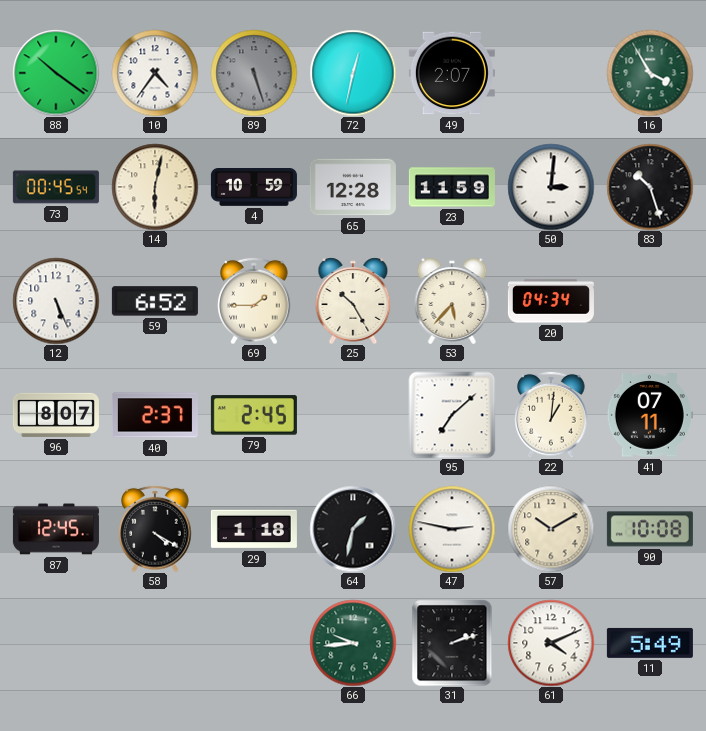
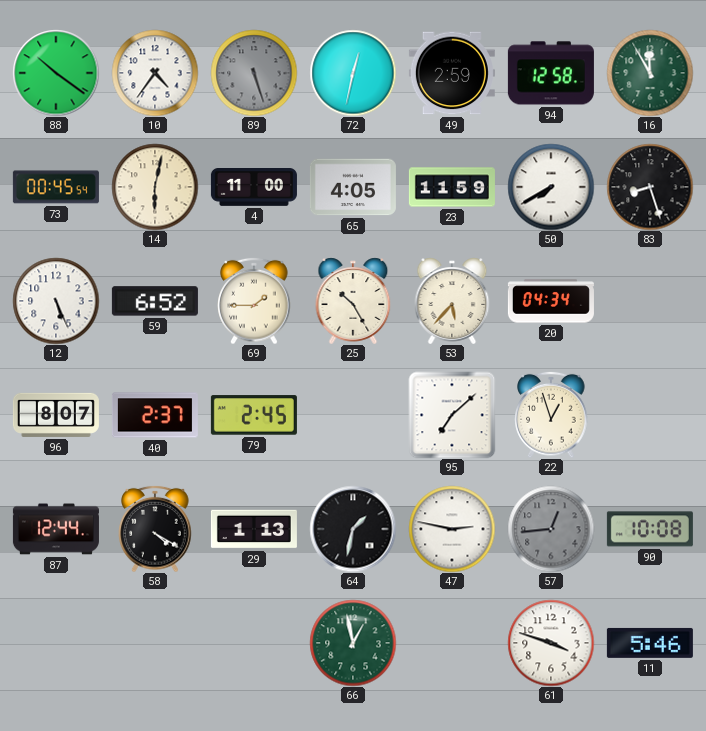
49: 2:07 -> 2:59
94: none -> 12:58
16: 3:55 -> 11:55
4: 10:59 -> 11:00
65: 12:28 -> 4:05
50: 3:01 -> 7:40
83: 10:27 -> 8:27
22: 1:01 -> 12:57
41: 07:11 -> none
87: 12:45 -> 12:44
29: 1:18 -> 1:13
57: 10:10 -> 12:44
57 dial: cream -> grey
66: 9:44 -> 12:58
31: 2:12 -> none
61: 4:11 -> 3:48
11: 5:49 -> 5:46
